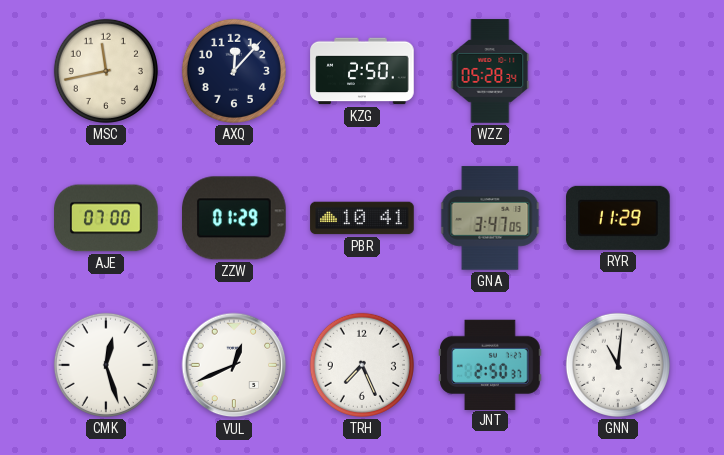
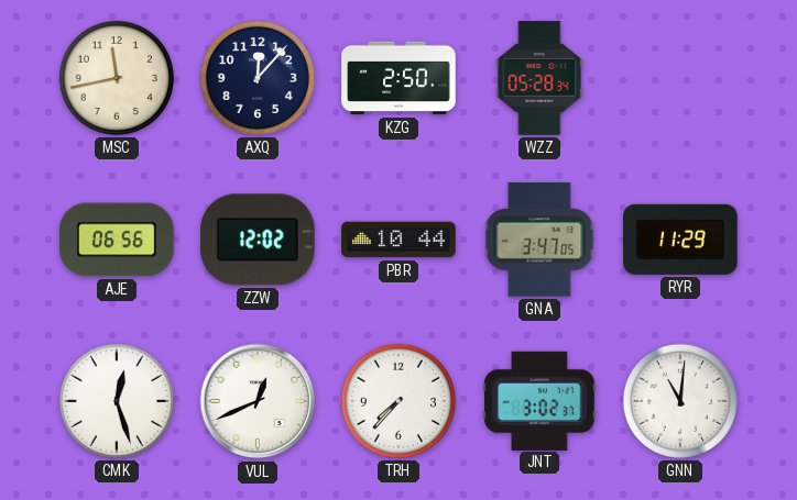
AJE: 07:00 -> 06:56
ZZW: 01:29 -> 12:02
PBR: 10:41 -> 10:44
TRH: 7:26 -> 7:37
JNT: 2:50 -> 3:02
